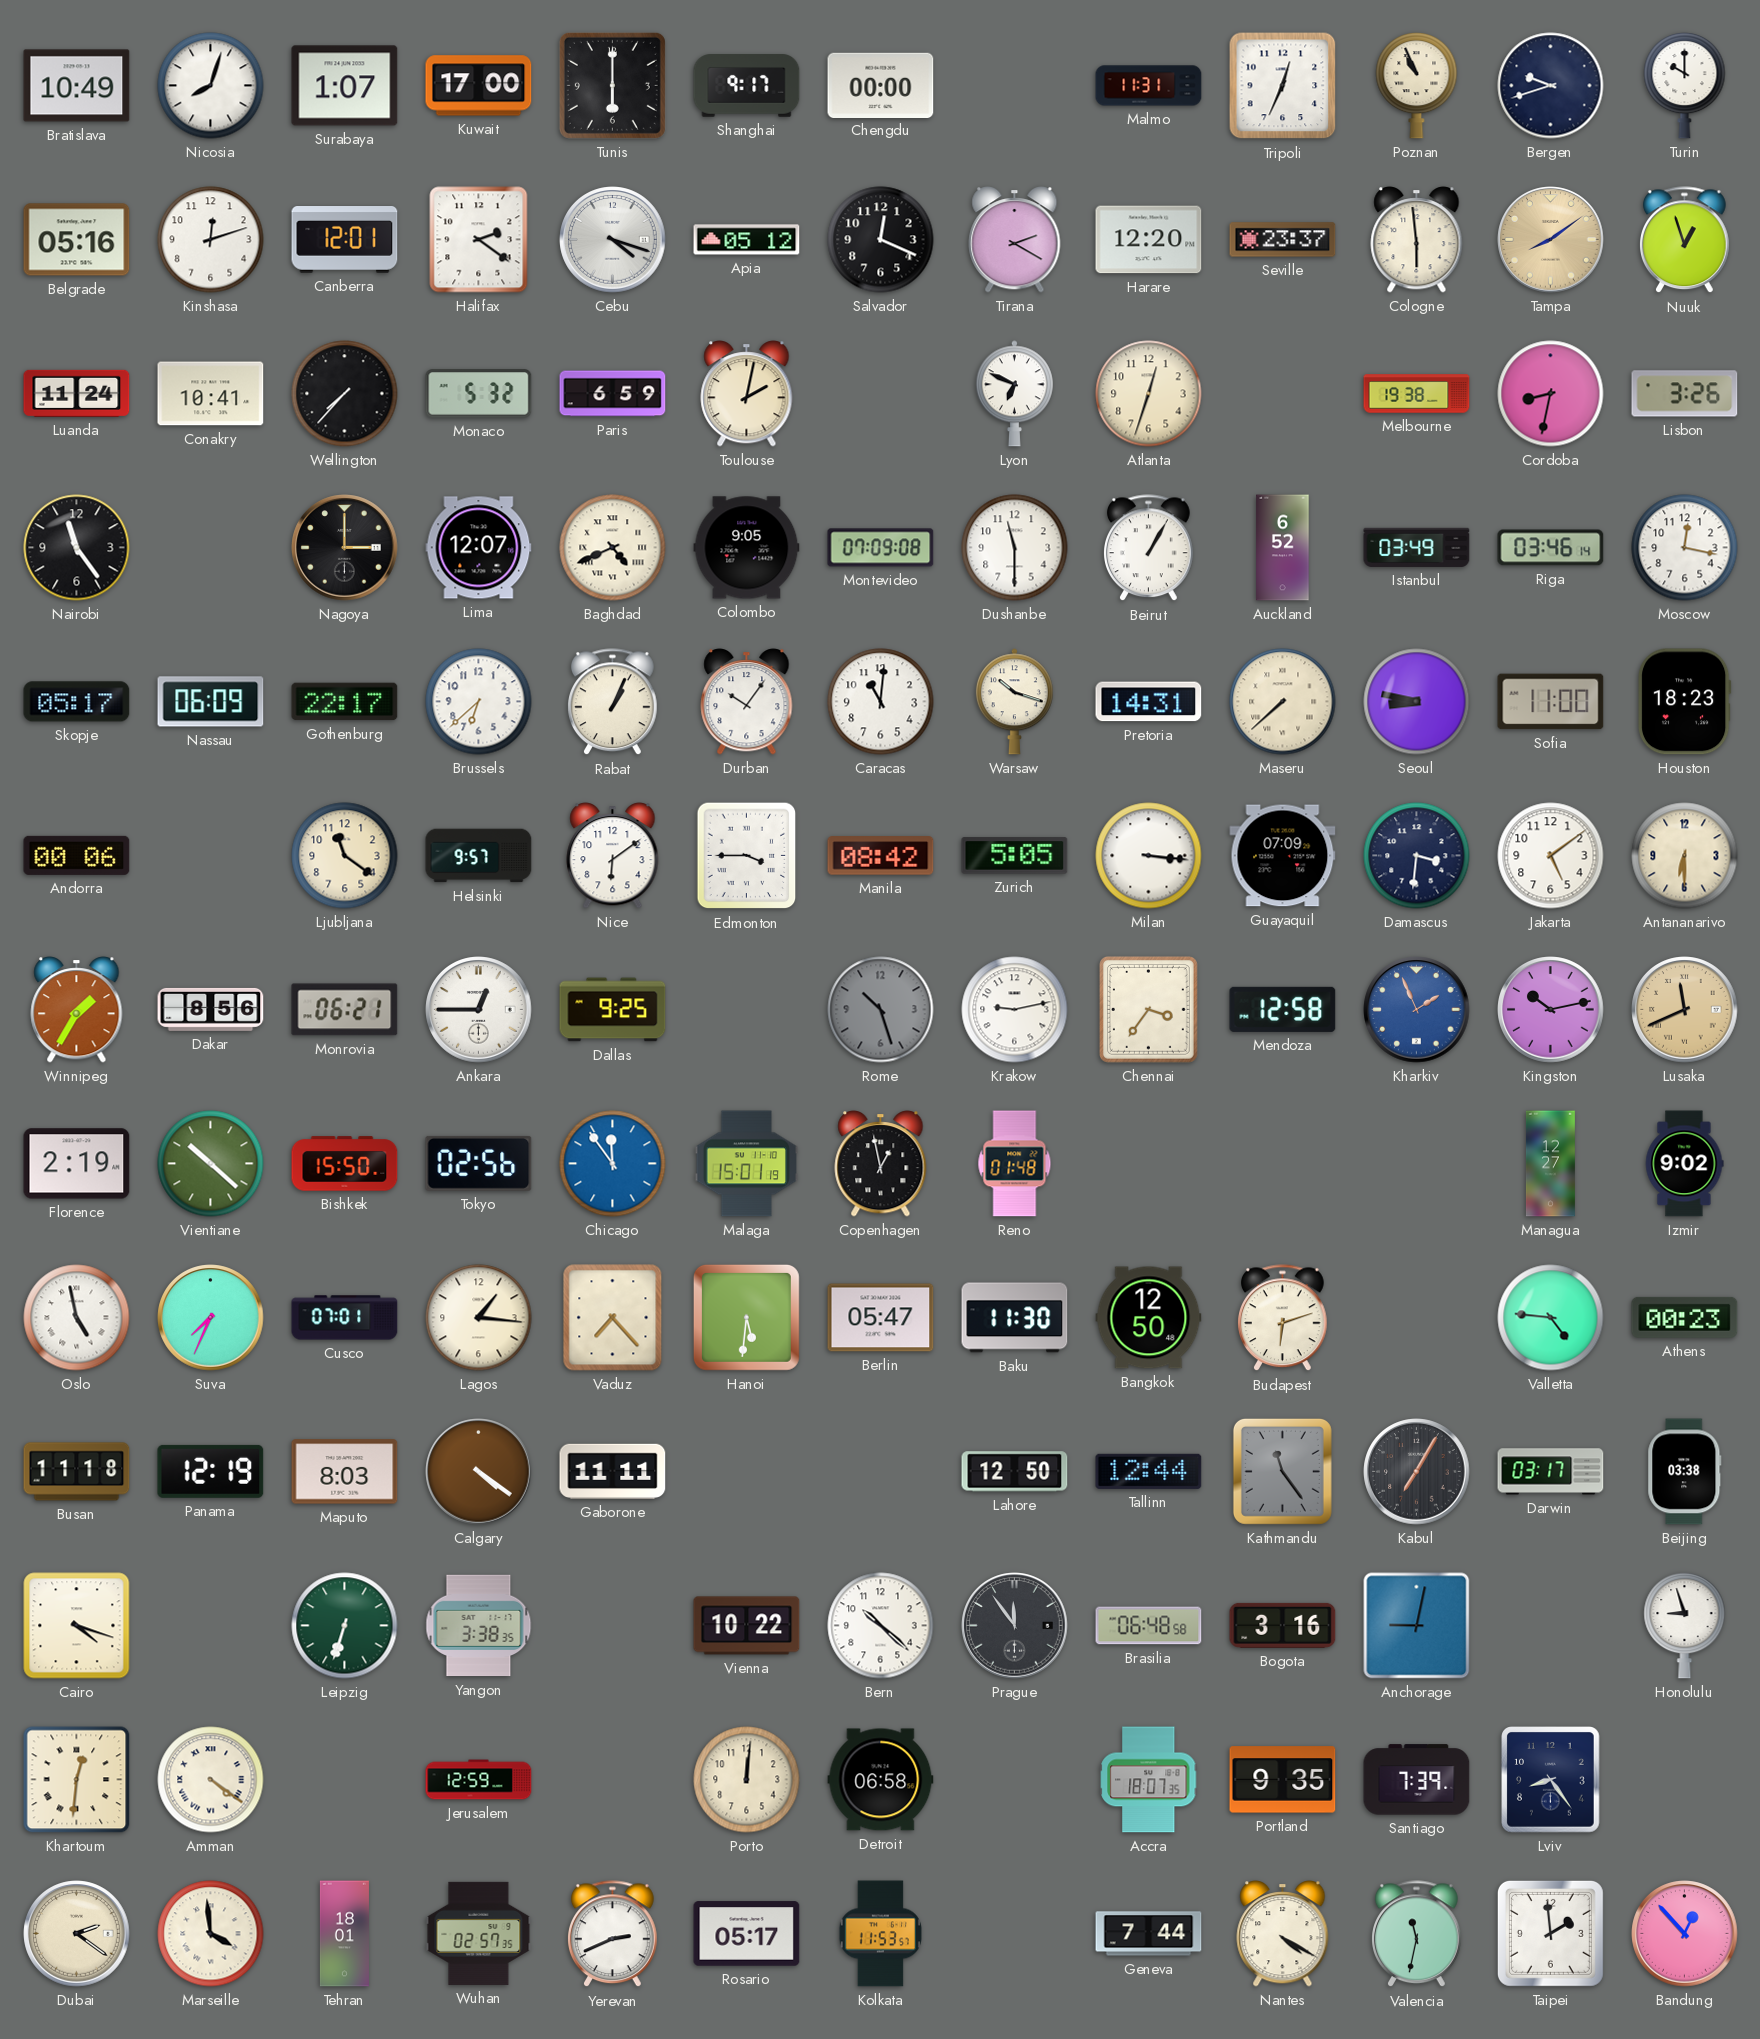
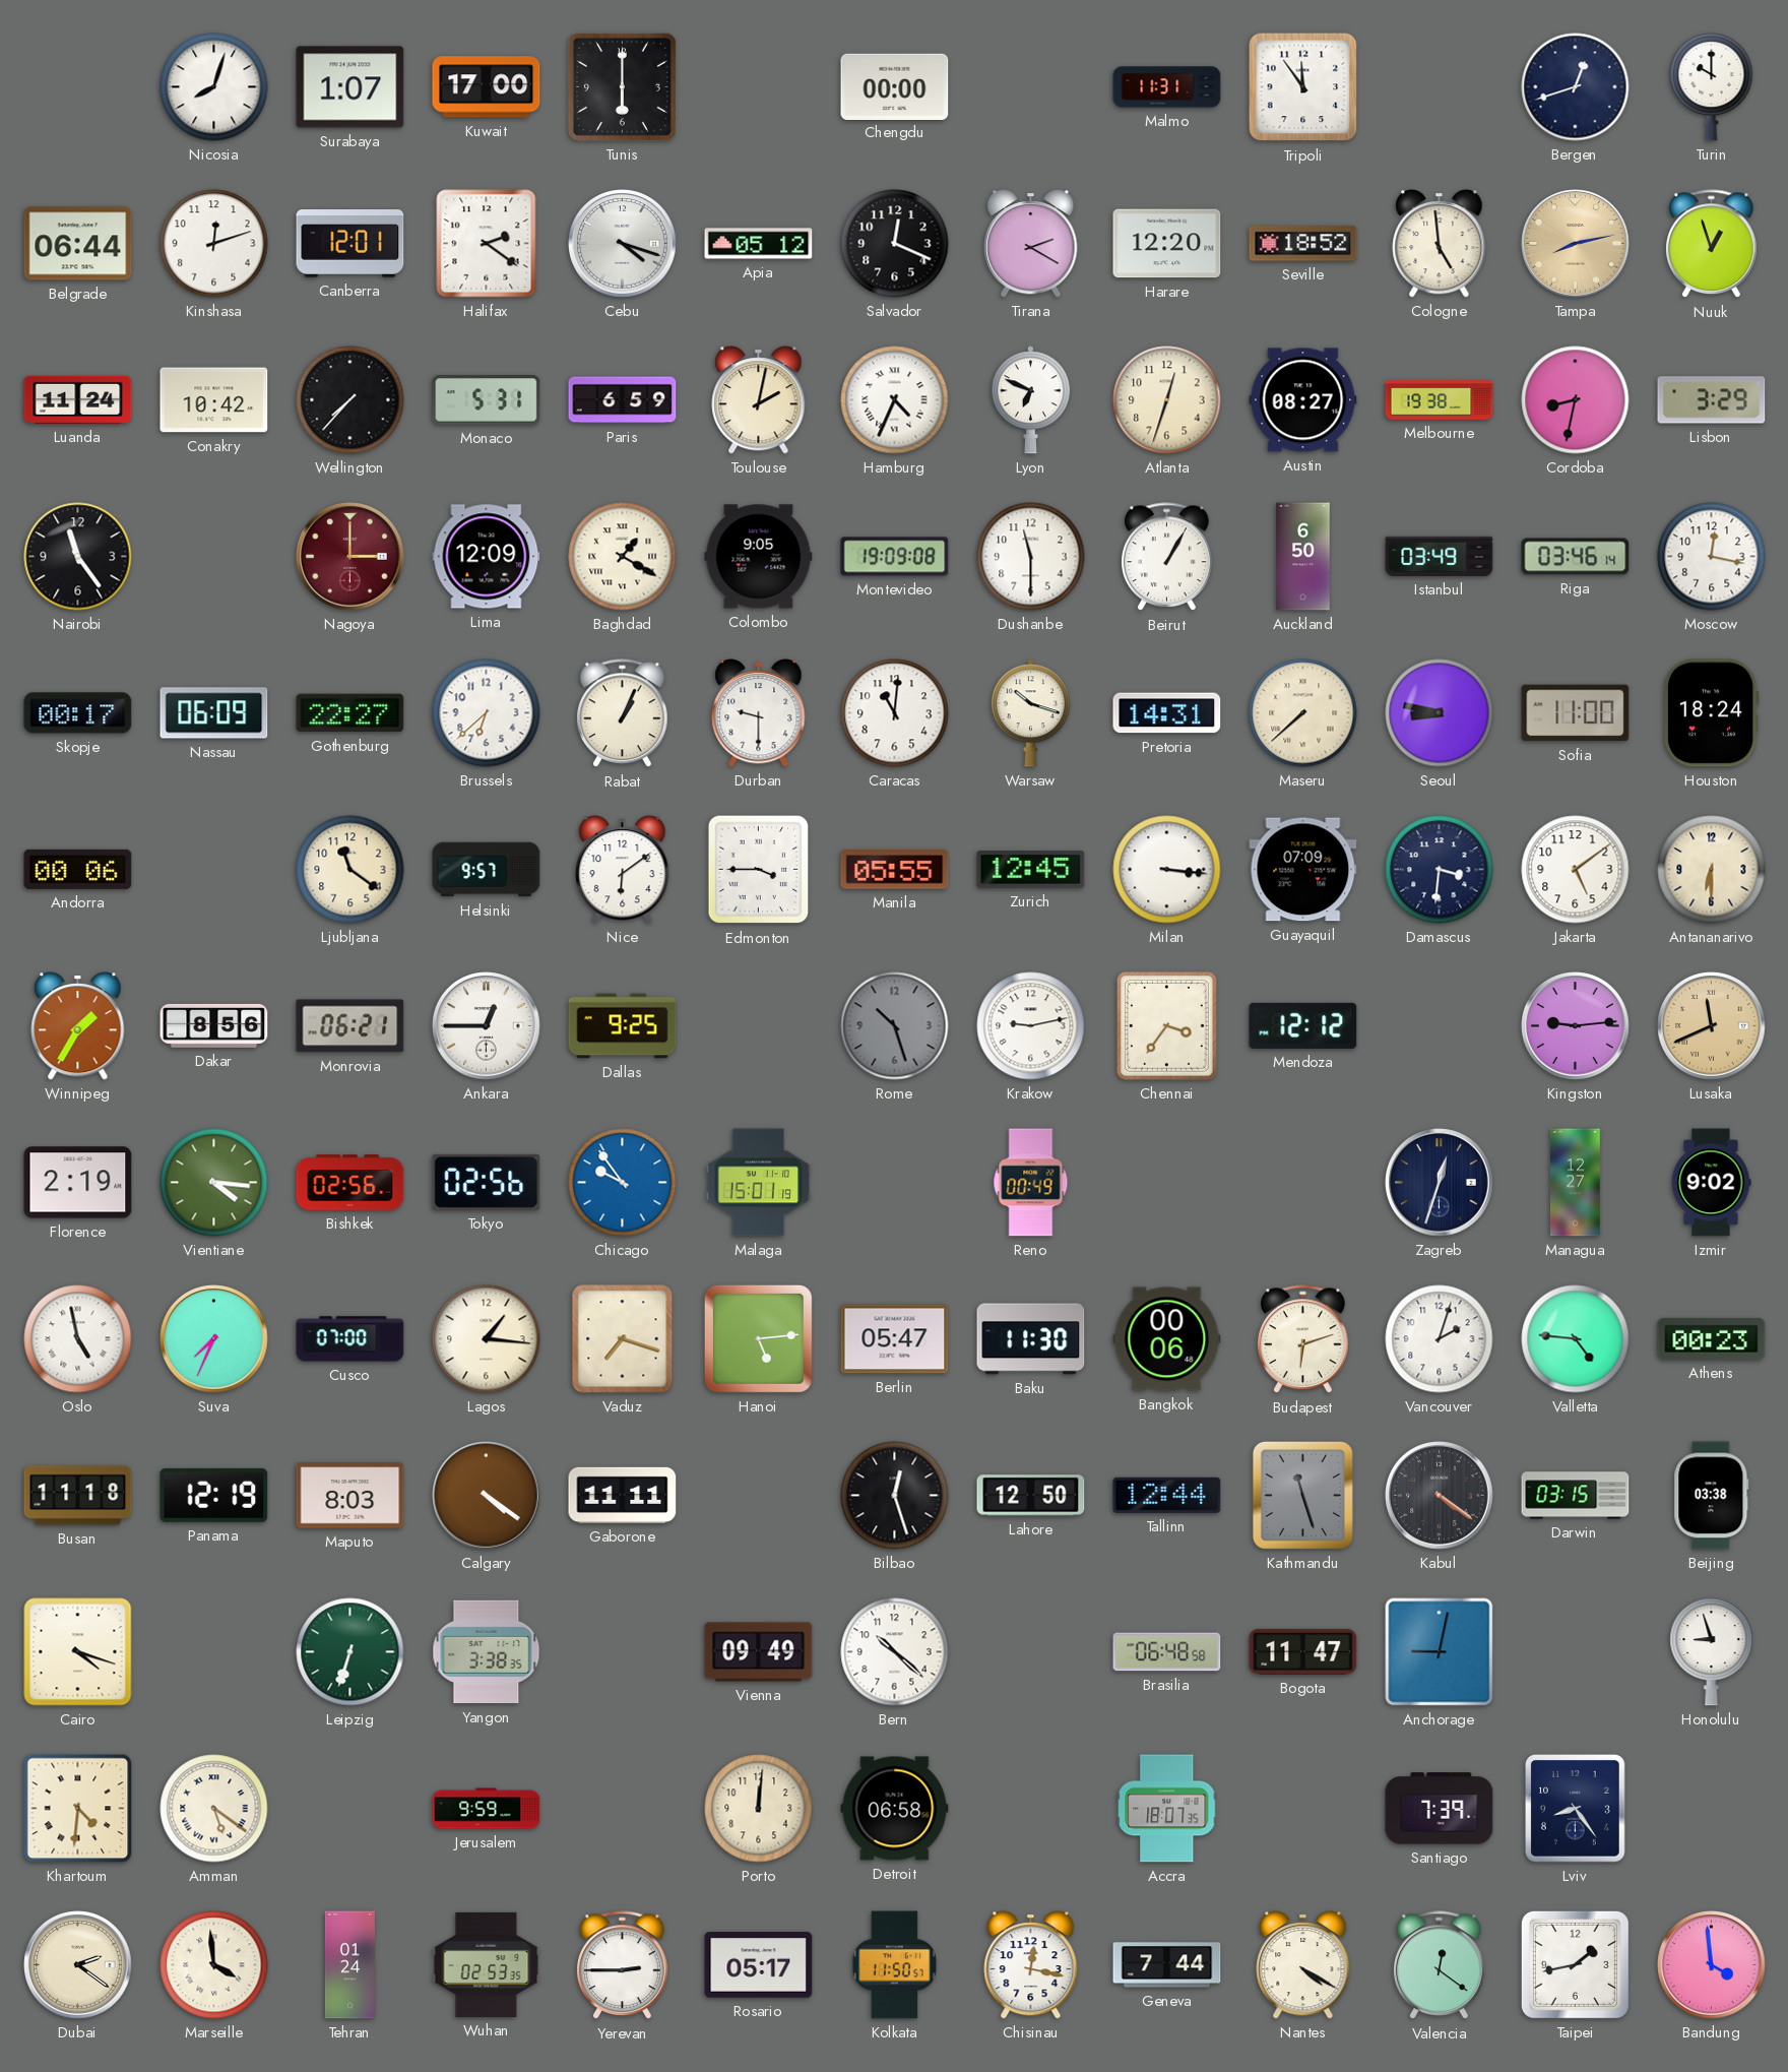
Bratislava: 10:49 -> none
Shanghai: 9:17 -> none
Tripoli: 12:34 -> 11:54
Poznan: 10:56 -> none
Bergen: 9:42 -> 12:42
Belgrade: 05:16 -> 06:44
Seville: 23:37 -> 18:52
Cologne: 5:59 -> 4:59
Tampa: 8:09 -> 8:13
Conakry: 10:41 -> 10:42
Monaco: 5:32 -> 5:31
Hamburg: none -> 4:34
Austin: none -> 08:27
Lisbon: 3:26 -> 3:29
Nagoya dial: black -> burgundy
Lima: 12:07 -> 12:09
Baghdad: 4:41 -> 1:20
Montevideo: 07:09 -> 19:09
Auckland: 6:52 -> 6:50
Skopje: 05:17 -> 00:17
Gothenburg: 22:17 -> 22:27
Durban: 10:06 -> 9:30
Houston: 18:23 -> 18:24
Manila: 08:42 -> 05:55
Zurich: 5:05 -> 12:45
Mendoza: 12:58 -> 12:12
Kharkiv: 1:56 -> none
Kingston: 10:13 -> 9:14
Vientiane: 10:22 -> 4:16
Bishkek: 15:50 -> 02:56
Chicago: 11:54 -> 9:54
Copenhagen: 12:58 -> none
Reno: 01:48 -> 00:49
Zagreb: none -> 12:33
Cusco: 07:01 -> 07:00
Vaduz: 7:23 -> 7:18
Hanoi: 5:31 -> 5:14
Bangkok: 12:50 -> 00:06
Vancouver: none -> 2:03
Bilbao: none -> 12:27
Kathmandu: 11:24 -> 11:27
Kabul: 7:05 -> 4:21
Darwin: 03:17 -> 03:15
Vienna: 10:22 -> 09:49
Prague: 11:54 -> none
Bogota: 3:16 -> 11:47
Khartoum: 12:31 -> 4:31
Amman: 4:21 -> 5:21
Jerusalem: 12:59 -> 9:59
Portland: 9:35 -> none
Tehran: 18:01 -> 01:24
Wuhan: 02:57 -> 02:53
Yerevan: 2:41 -> 2:45
Kolkata: 11:53 -> 11:50
Chisinau: none -> 12:17
Valencia: 11:32 -> 12:21
Taipei: 1:59 -> 1:43
Bandung: 12:53 -> 3:59
